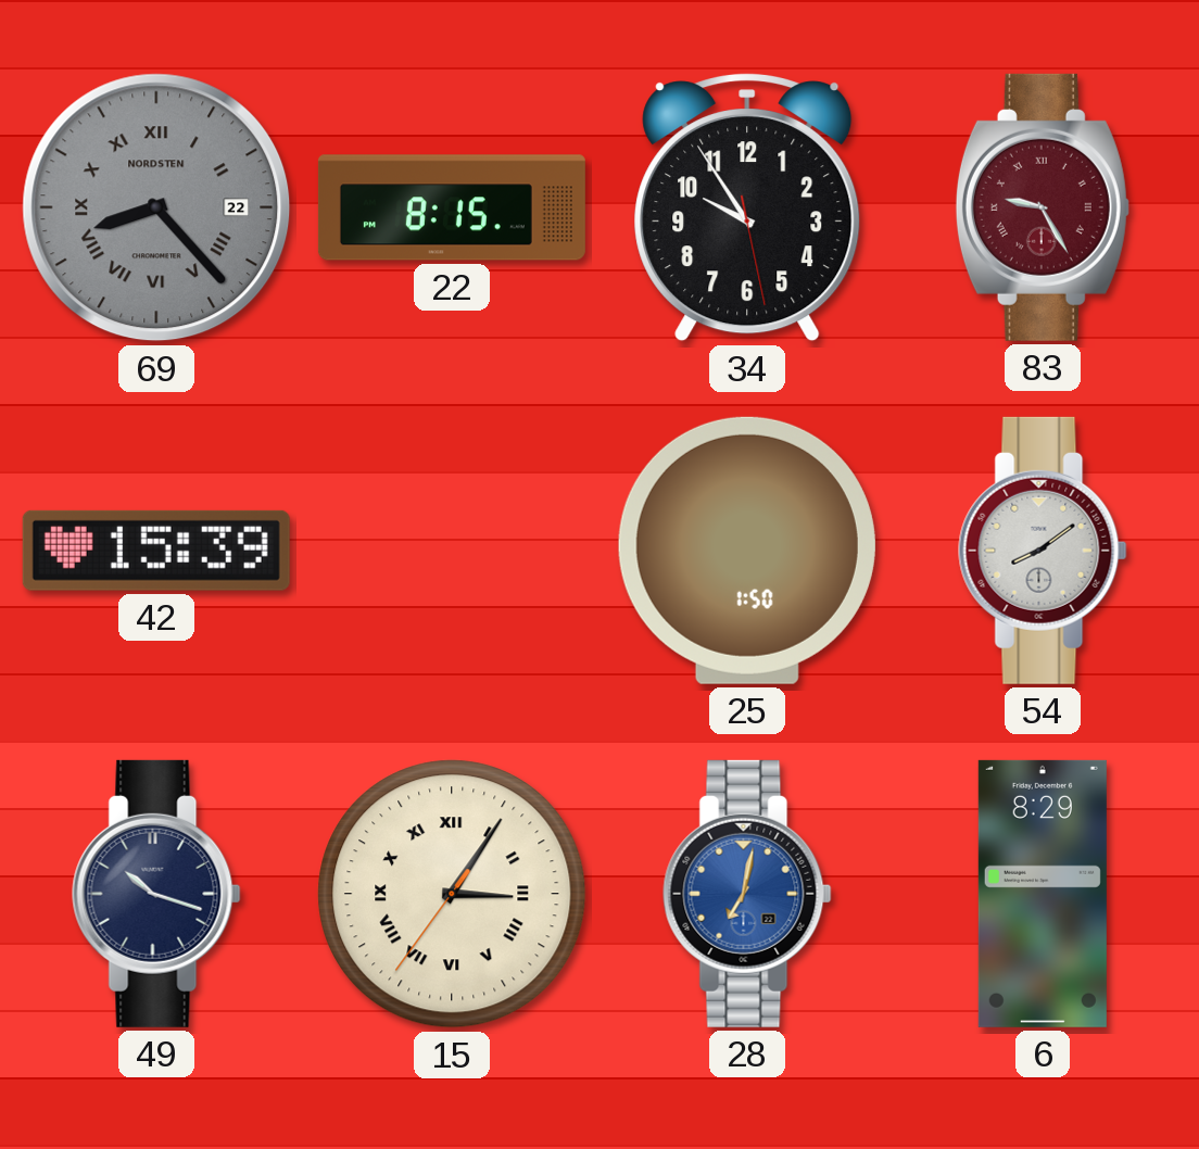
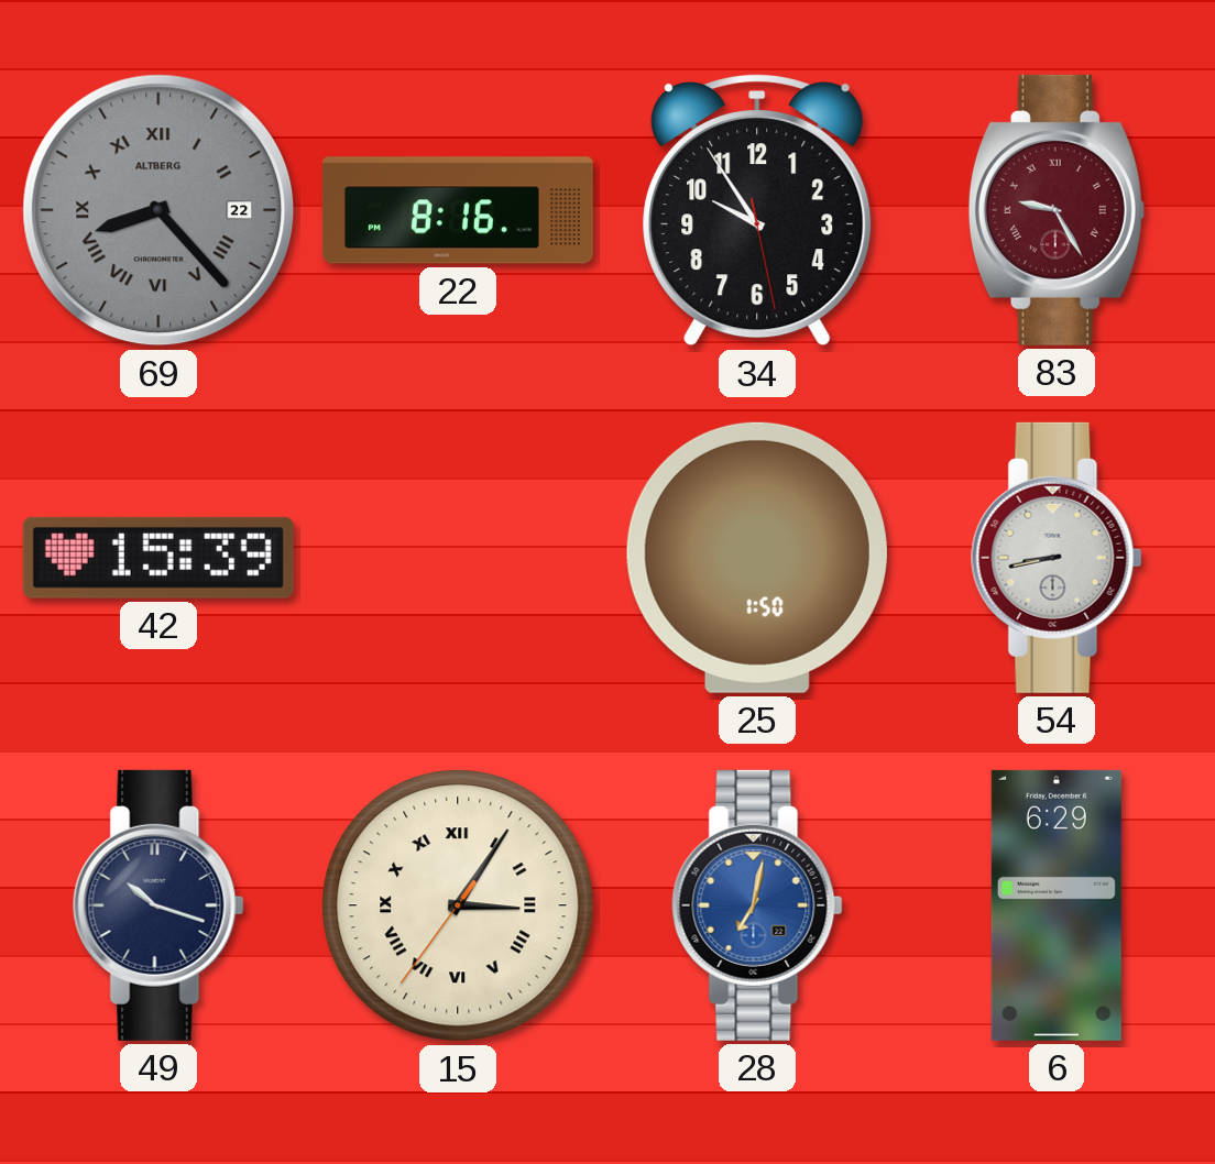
69 brand: NORDSTEN -> ALTBERG
22: 8:15 -> 8:16
54: 8:09 -> 8:43
6: 8:29 -> 6:29
